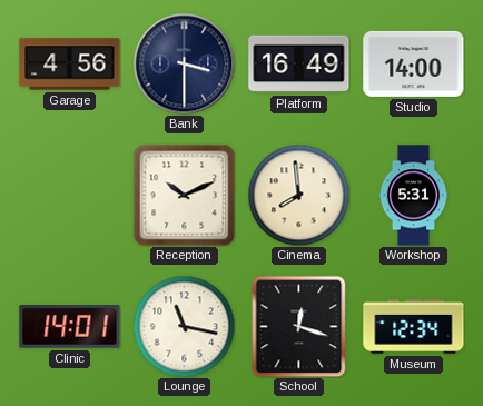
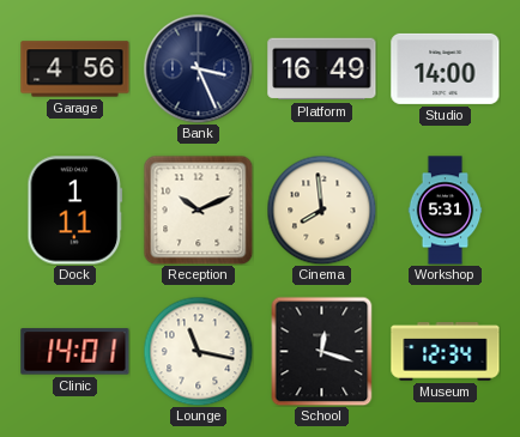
Bank: 3:30 -> 3:26
Dock: none -> 1:11
